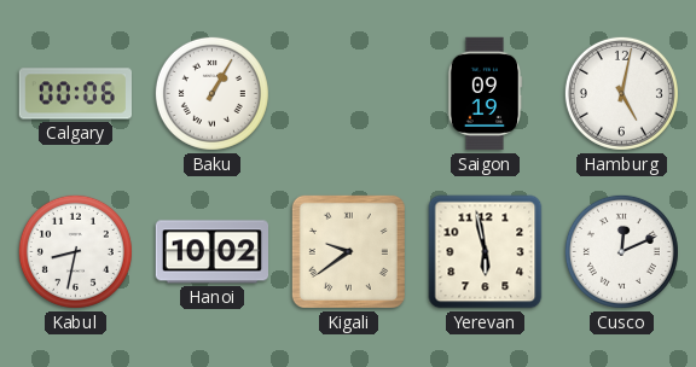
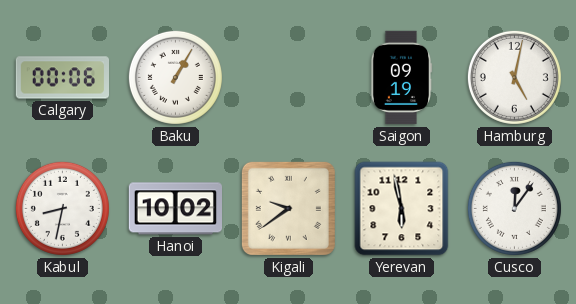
Cusco: 12:11 -> 12:06
